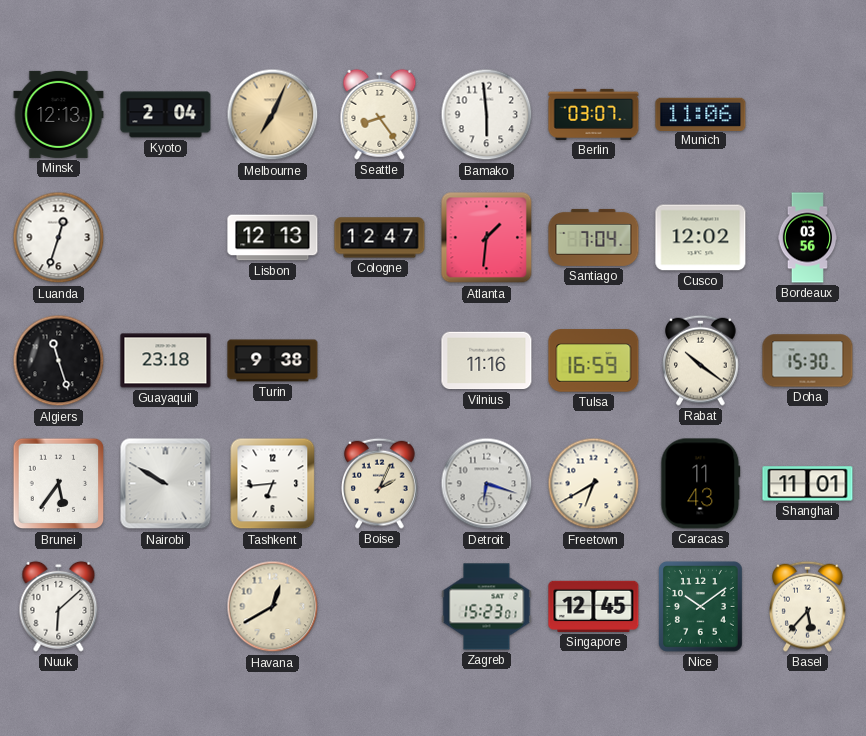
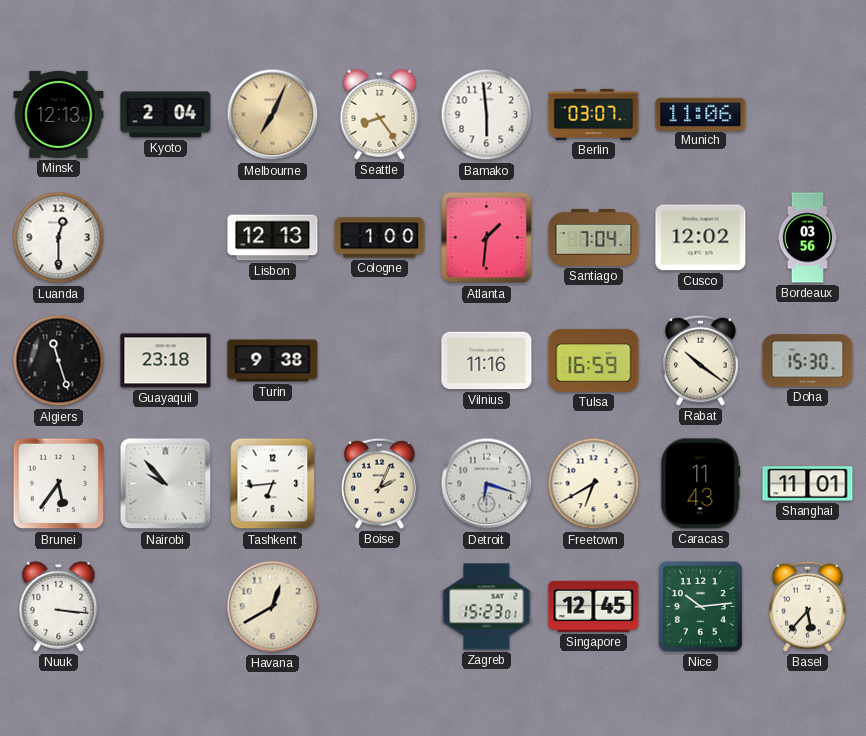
Luanda: 12:33 -> 12:30
Cologne: 12:47 -> 1:00
Nairobi: 9:50 -> 9:53
Nuuk: 6:08 -> 3:16
Nice: 10:09 -> 10:14
